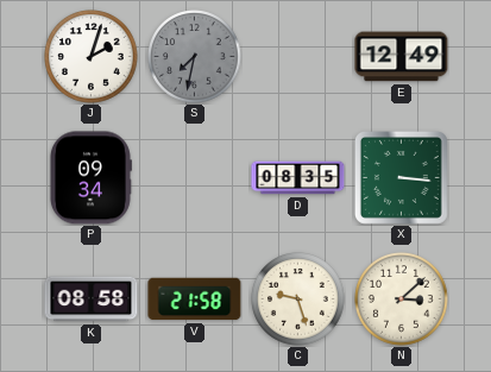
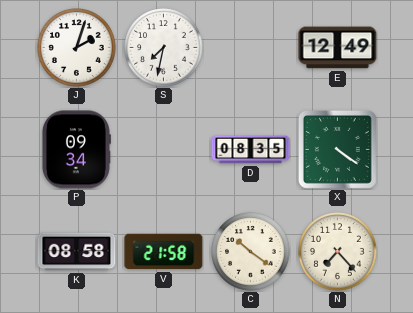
S dial: grey -> white
X: 3:16 -> 4:21
C: 9:27 -> 10:21
N: 3:08 -> 7:23
